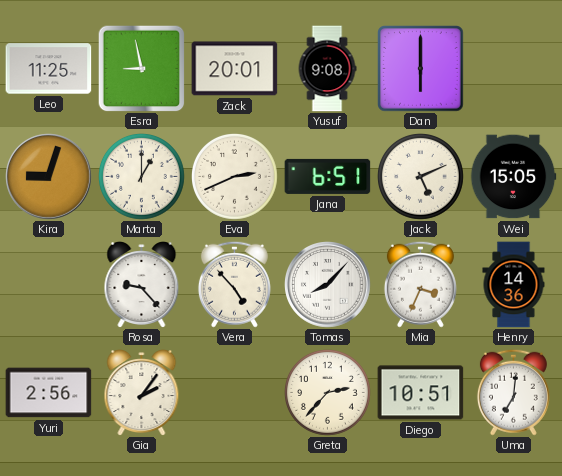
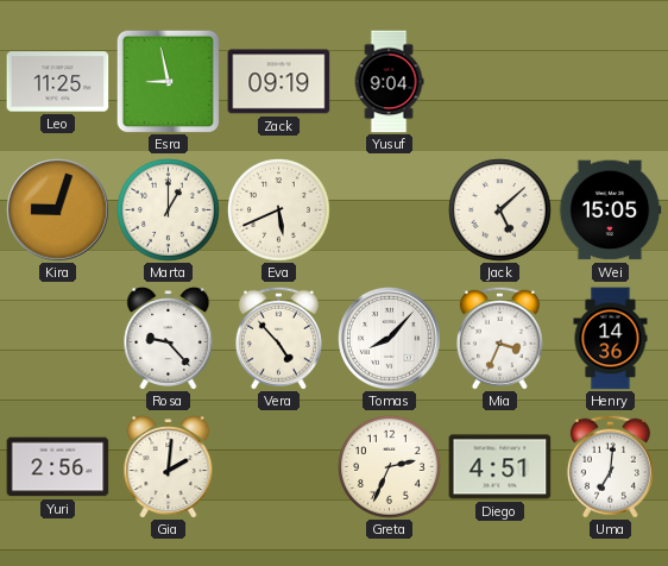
Zack: 20:01 -> 09:19
Yusuf: 9:08 -> 9:04
Dan: 6:00 -> none
Eva: 2:41 -> 5:41
Jana: 6:51 -> none
Jack: 5:11 -> 5:08
Gia: 2:06 -> 2:01
Greta: 2:37 -> 2:34
Diego: 10:51 -> 4:51
